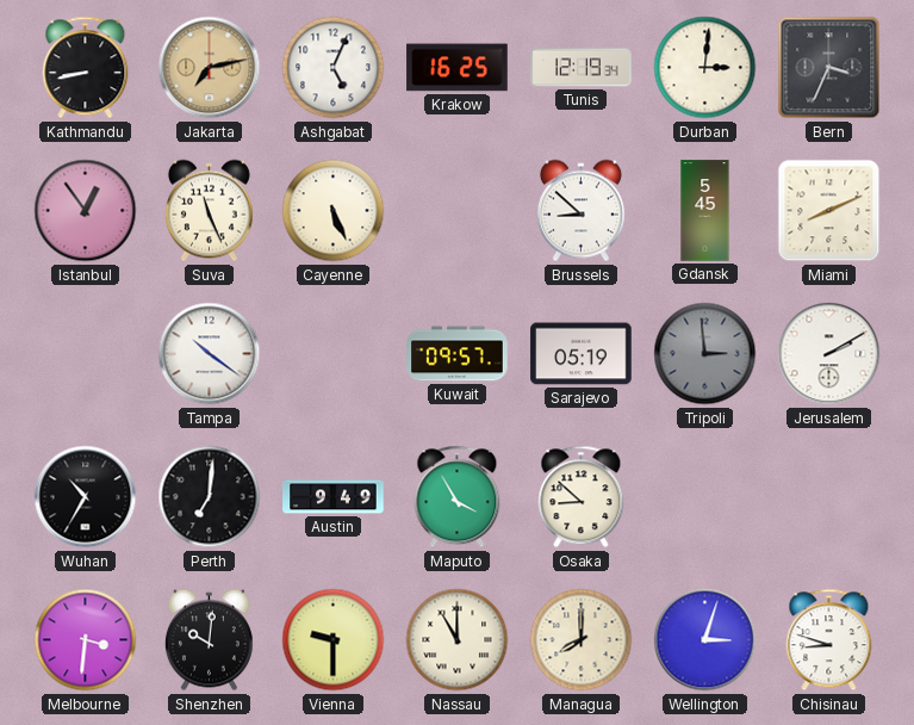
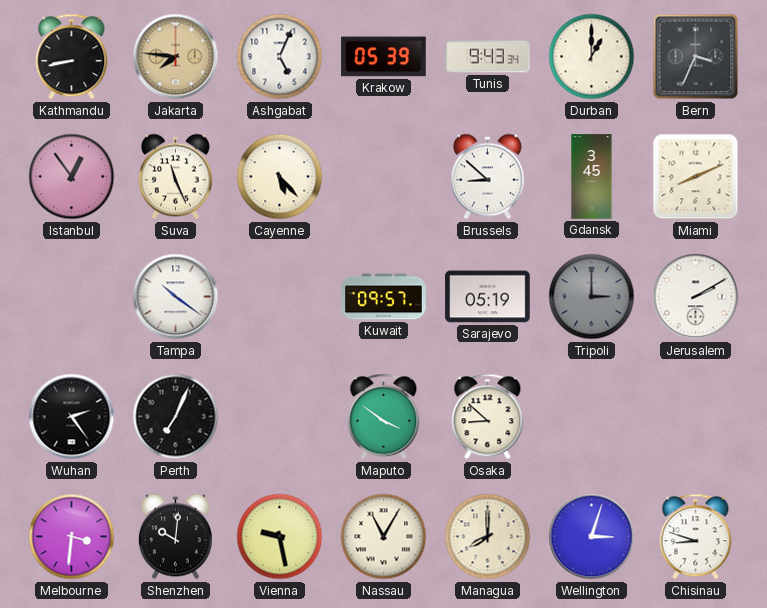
Jakarta: 7:13 -> 7:46
Krakow: 16:25 -> 05:39
Tunis: 12:19 -> 9:43
Durban: 3:01 -> 1:00
Cayenne: 5:26 -> 5:23
Gdansk: 5:45 -> 3:45
Tripoli: 2:59 -> 3:00
Wuhan: 10:35 -> 2:24
Perth: 7:01 -> 7:04
Austin: 9:49 -> none
Maputo: 3:55 -> 3:51
Vienna: 9:30 -> 9:28
Nassau: 11:00 -> 11:05
